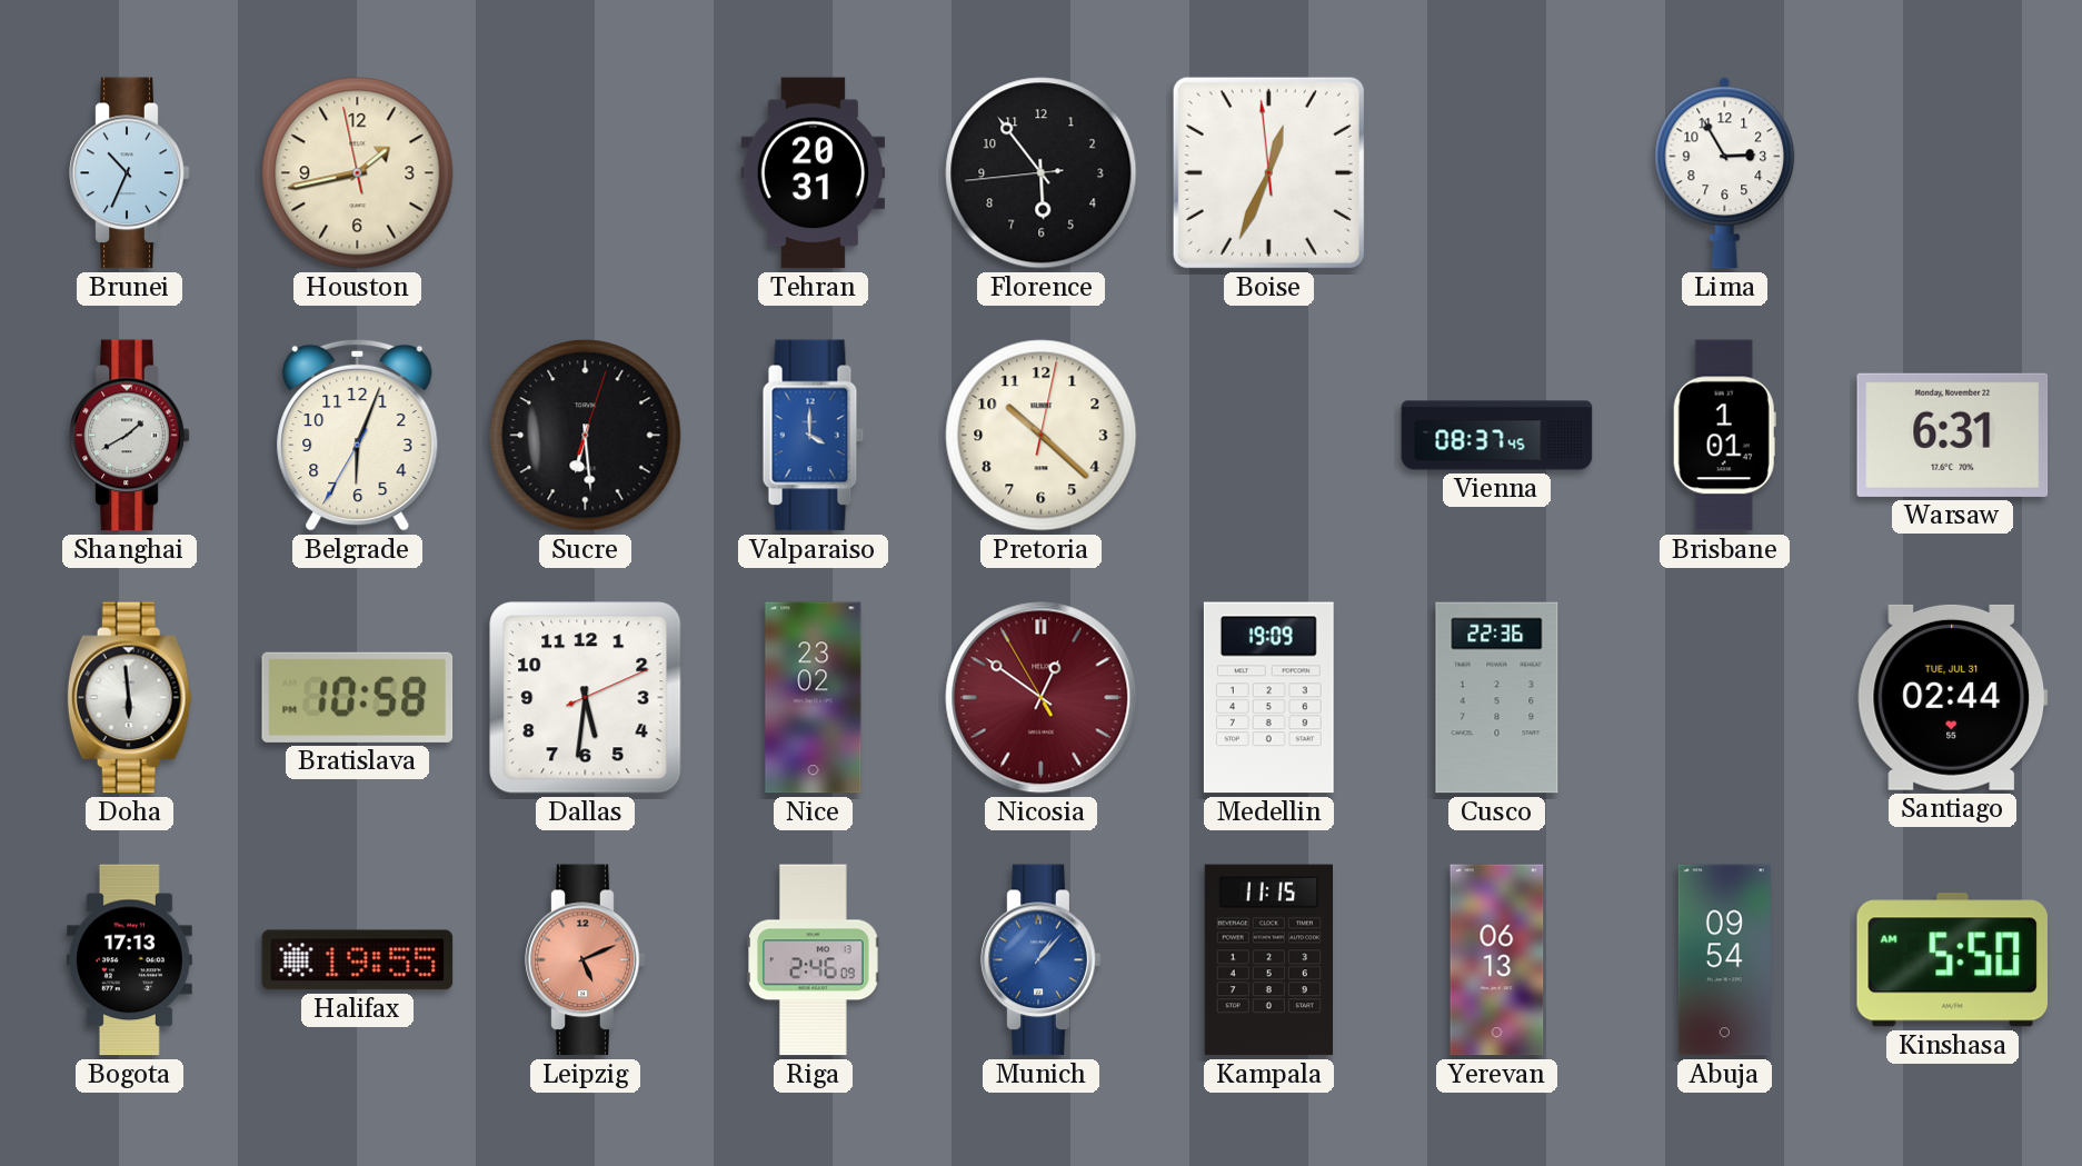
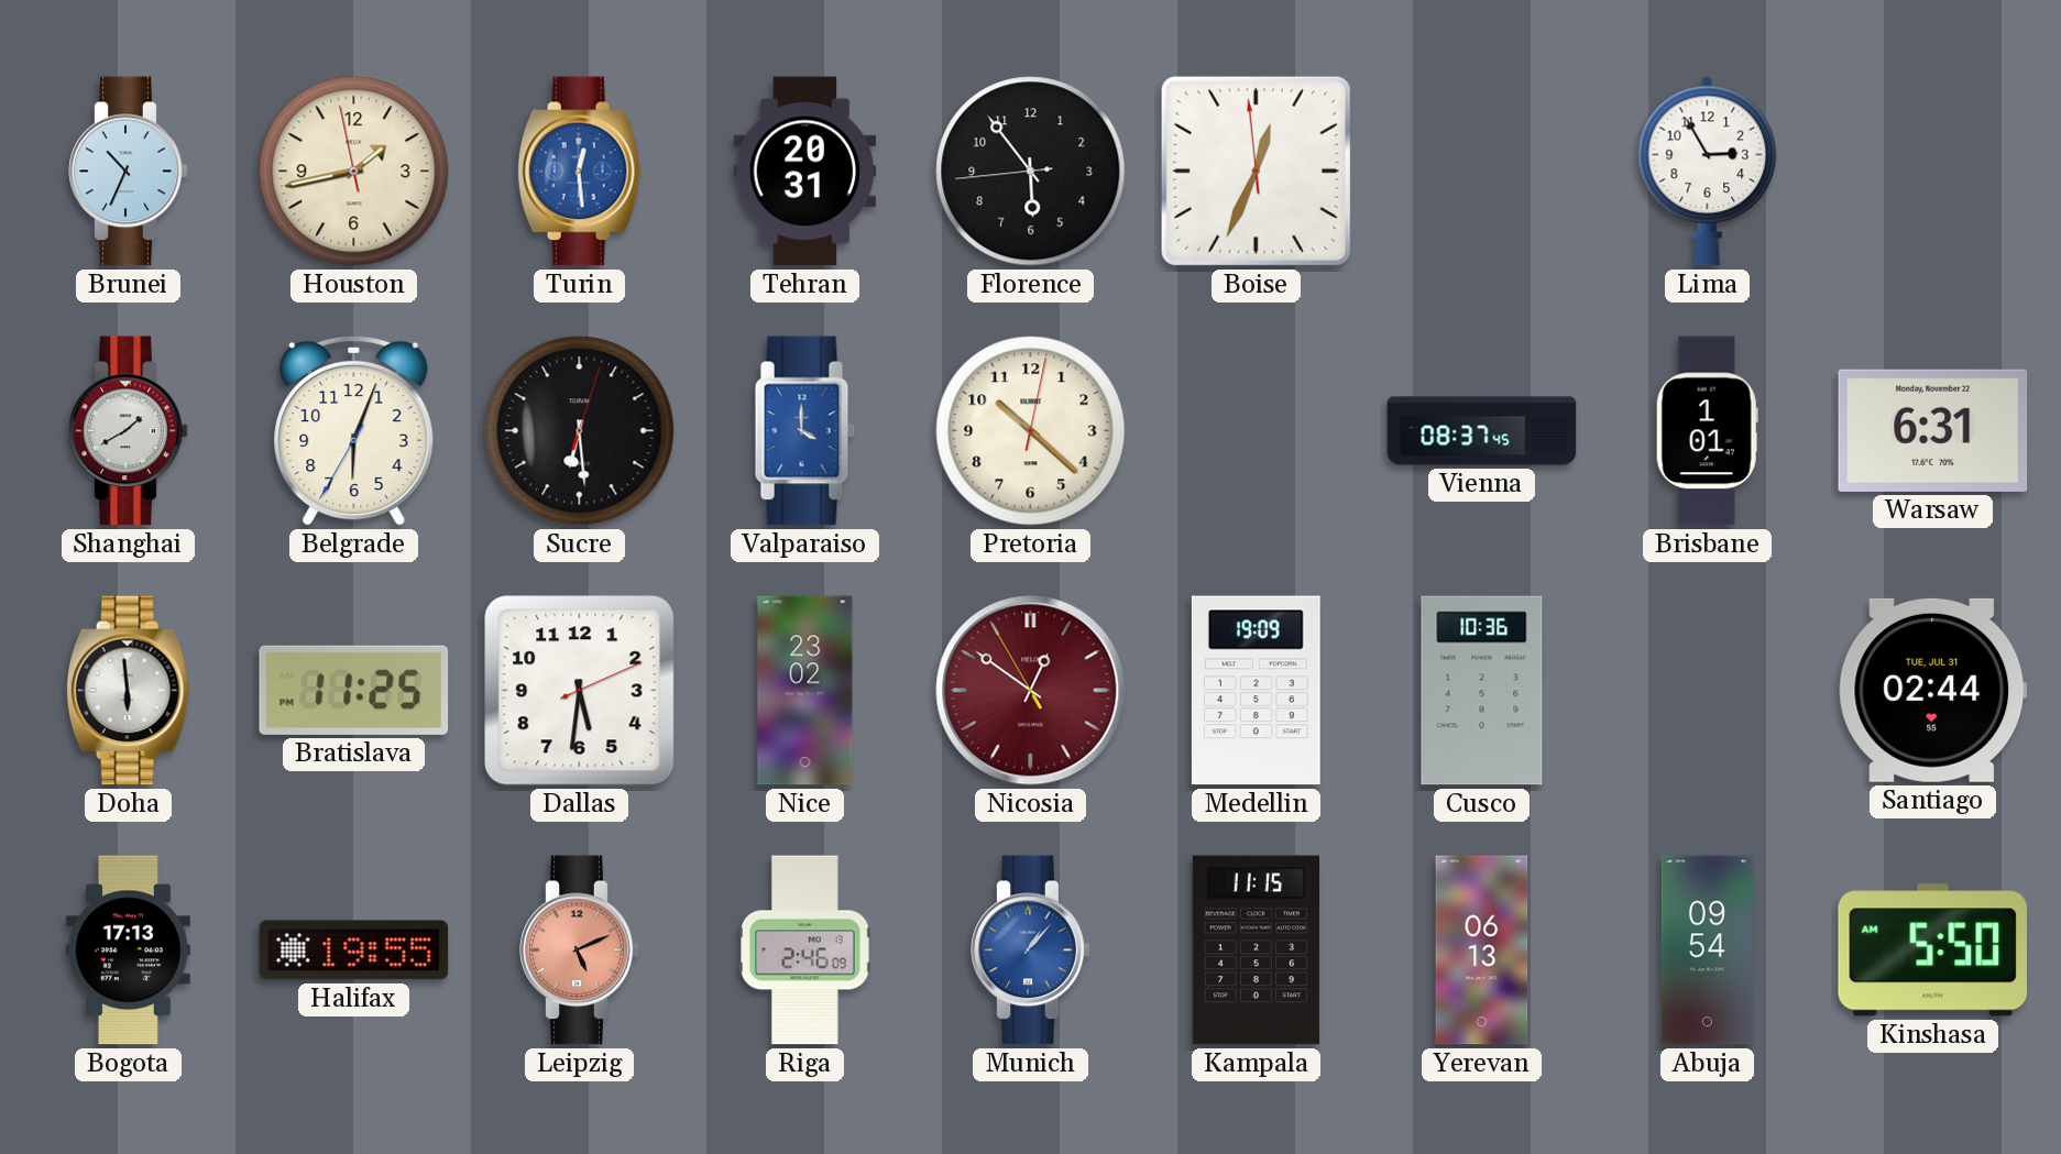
Turin: none -> 12:29
Bratislava: 10:58 -> 11:25
Cusco: 22:36 -> 10:36
